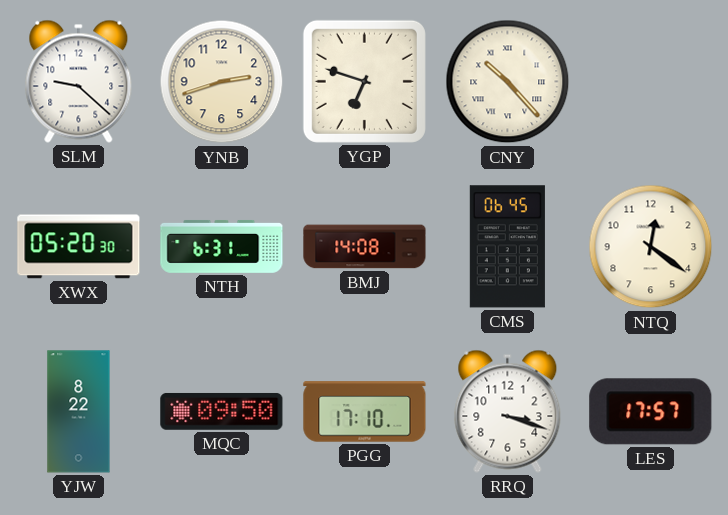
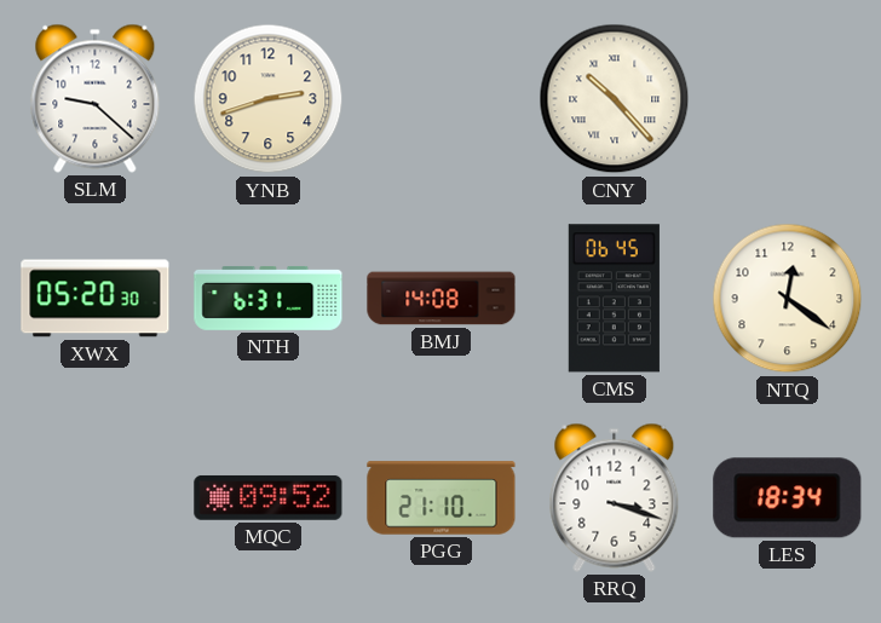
YGP: 6:48 -> none
YJW: 8:22 -> none
MQC: 09:50 -> 09:52
PGG: 17:10 -> 21:10
LES: 17:57 -> 18:34
